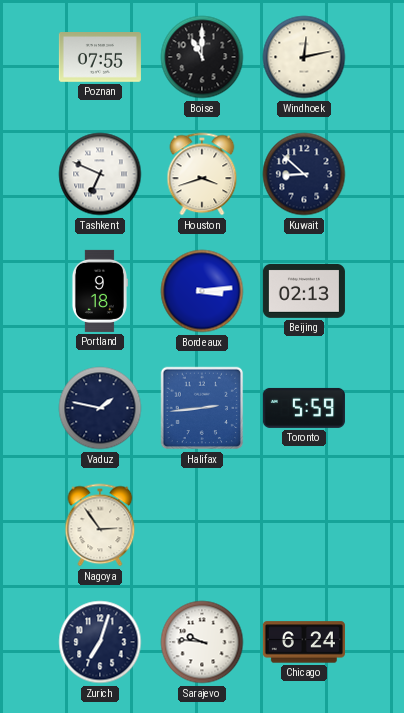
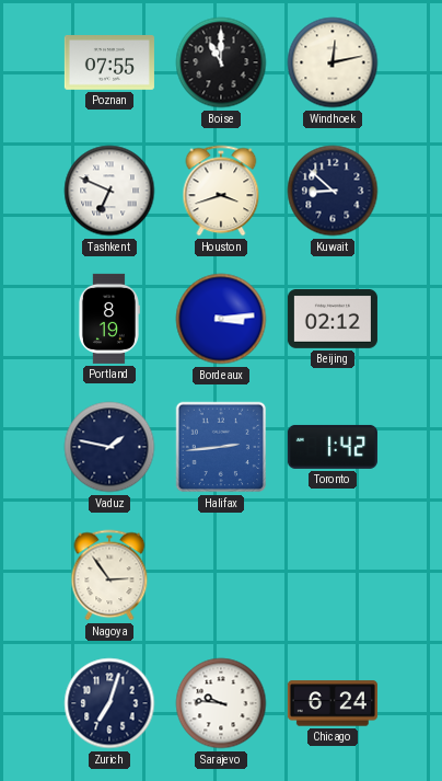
Portland: 9:18 -> 8:19
Beijing: 02:13 -> 02:12
Toronto: 5:59 -> 1:42
